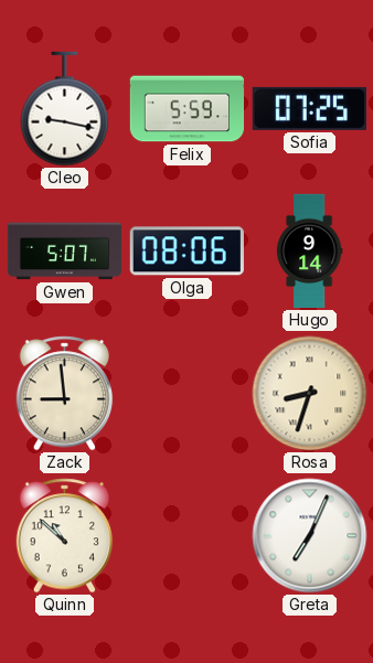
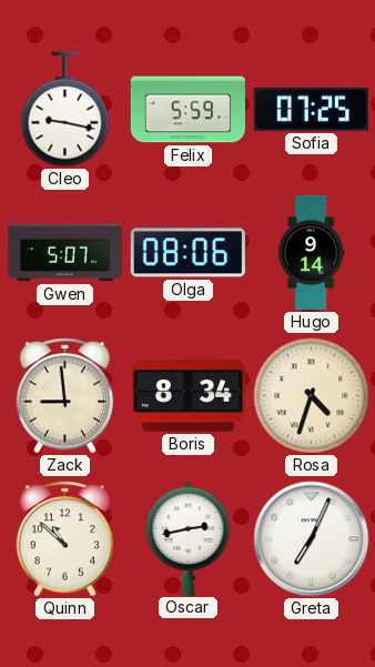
Boris: none -> 8:34
Rosa: 8:33 -> 4:33
Oscar: none -> 2:43
